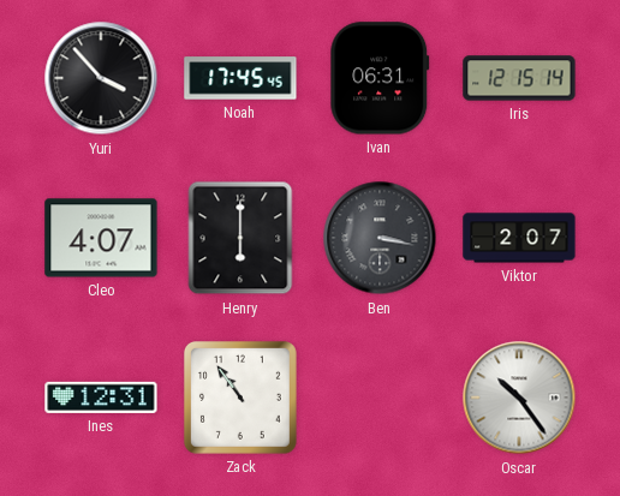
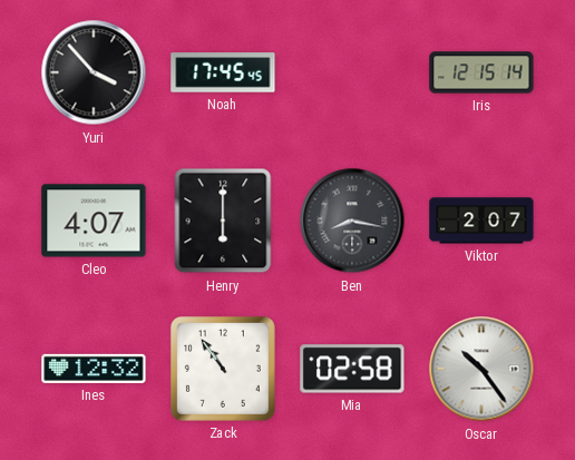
Ivan: 06:31 -> none
Ben: 3:17 -> 8:17
Ines: 12:31 -> 12:32
Mia: none -> 02:58
